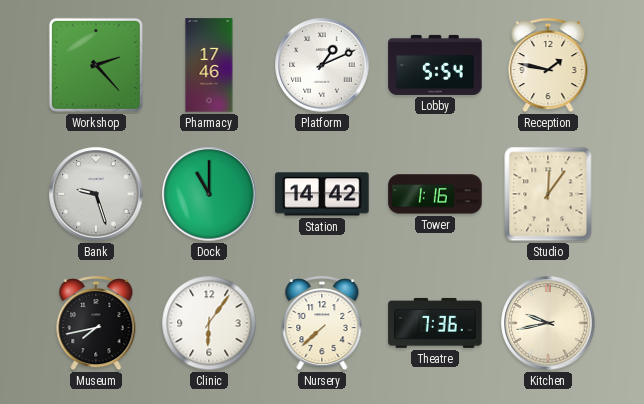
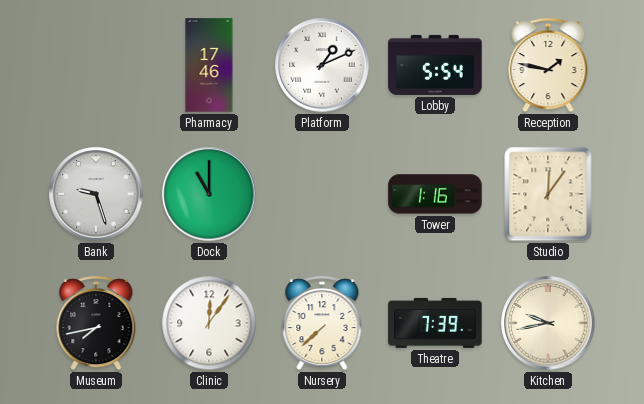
Workshop: 2:23 -> none
Station: 14:42 -> none
Clinic: 6:06 -> 12:06
Theatre: 7:36 -> 7:39
